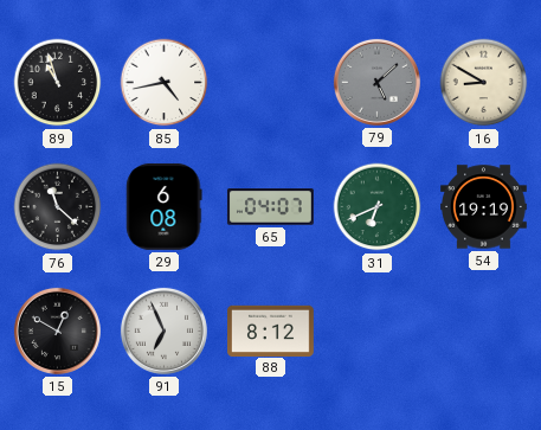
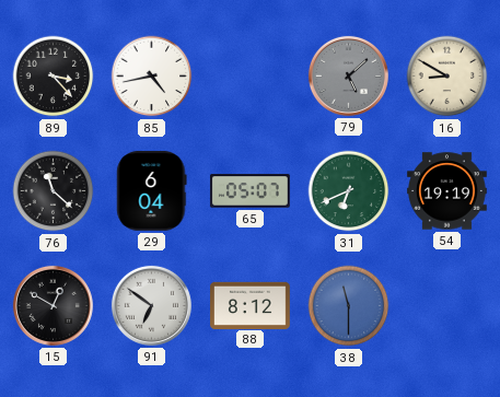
89: 10:57 -> 3:23
29: 6:08 -> 6:04
65: 04:07 -> 05:07
91: 6:56 -> 6:51
38: none -> 11:30
